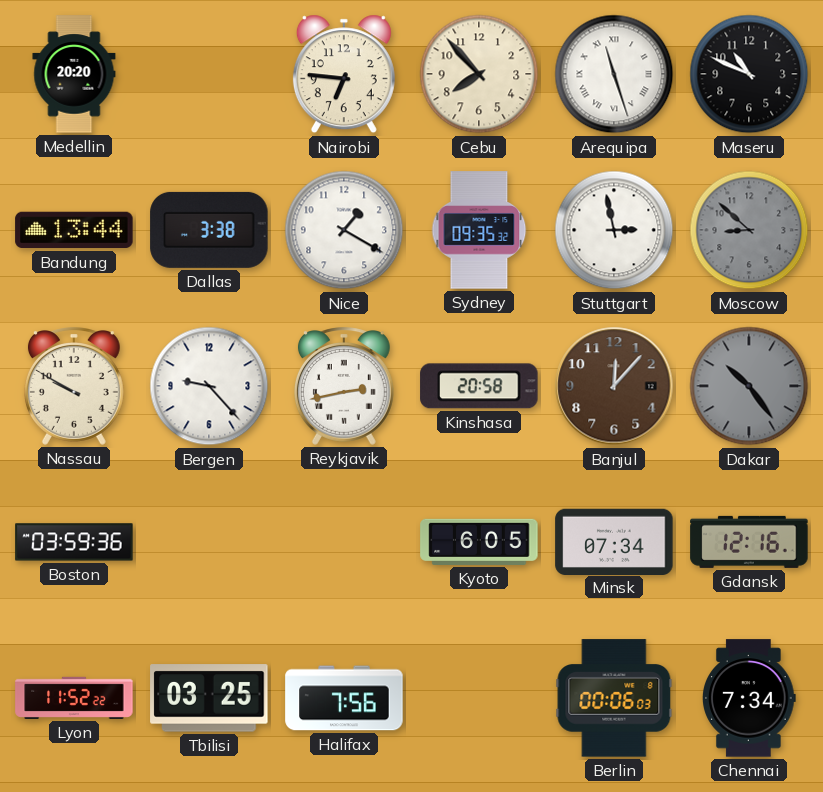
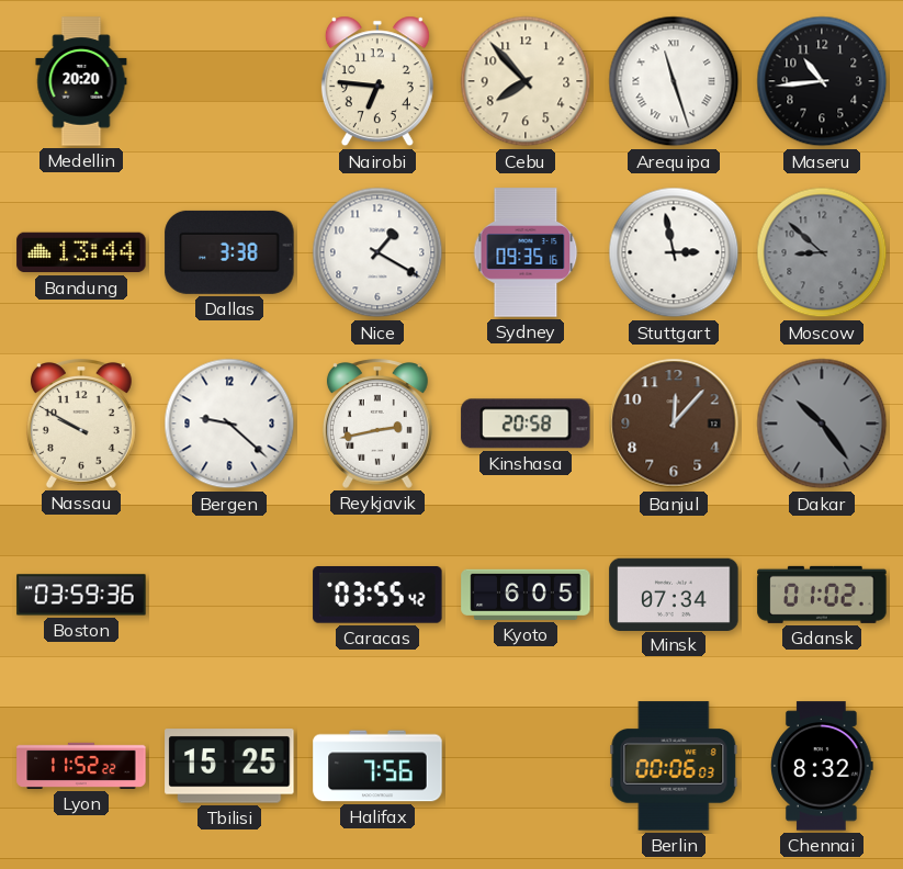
Maseru: 10:49 -> 10:44
Sydney: 09:35:32 -> 09:35:16
Bergen: 9:23 -> 9:22
Caracas: none -> 03:55
Gdansk: 12:16 -> 01:02
Tbilisi: 03:25 -> 15:25
Chennai: 7:34 -> 8:32
